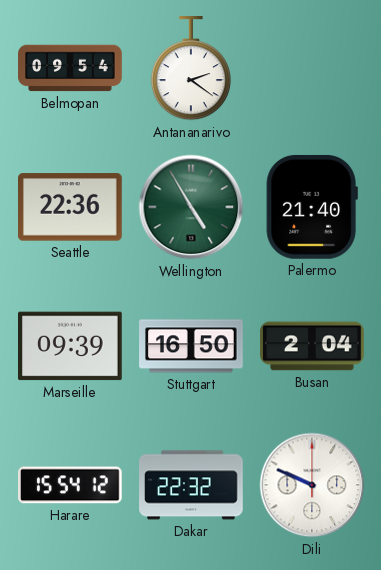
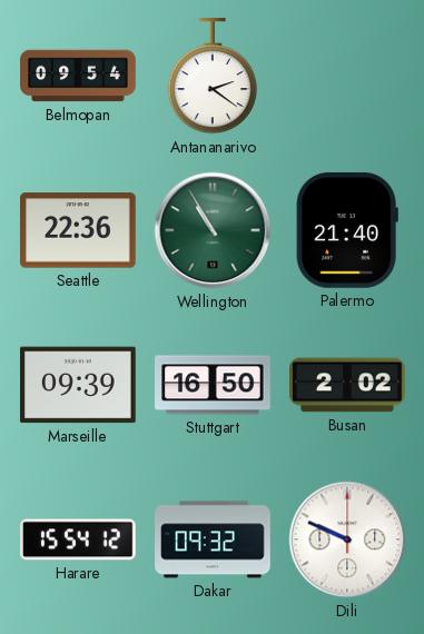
Wellington: 4:55 -> 10:55
Busan: 2:04 -> 2:02
Dakar: 22:32 -> 09:32
